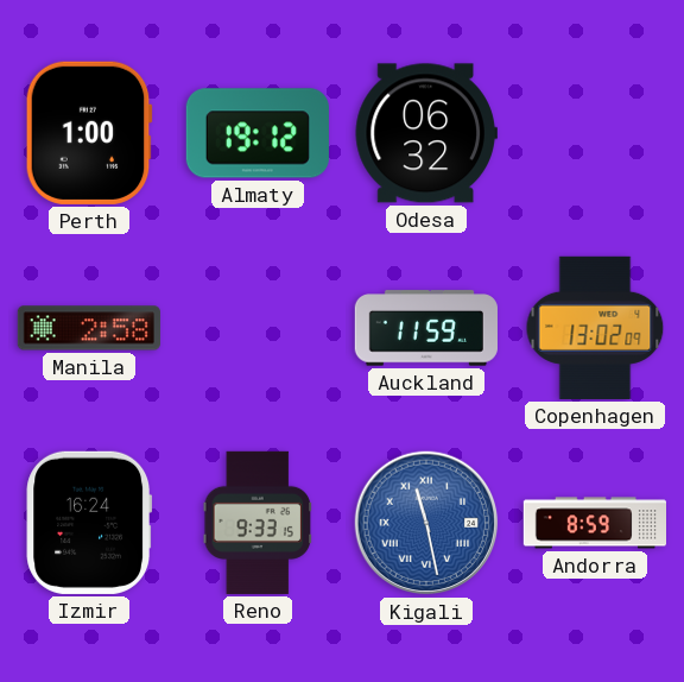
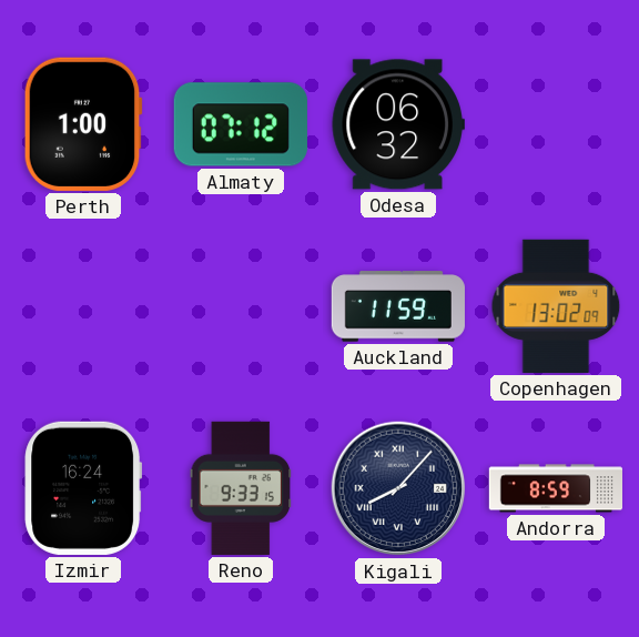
Almaty: 19:12 -> 07:12
Manila: 2:58 -> none
Kigali: 11:28 -> 8:07
Kigali dial: blue -> navy
